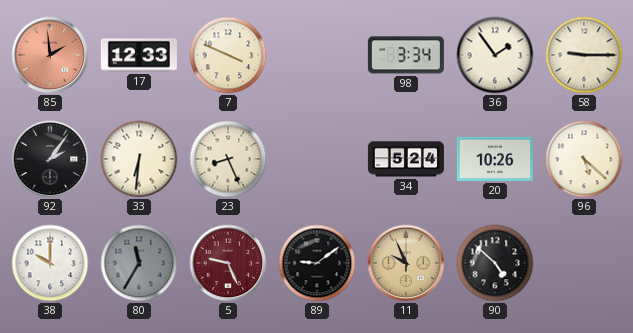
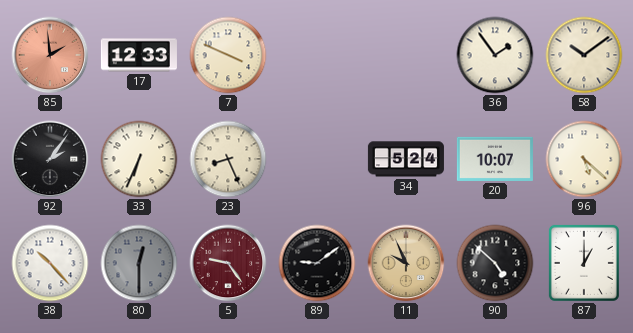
98: 3:34 -> none
58: 9:15 -> 10:09
33: 6:31 -> 6:34
20: 10:26 -> 10:07
38: 10:00 -> 10:23
80: 11:35 -> 12:30
5: 9:26 -> 9:24
87: none -> 1:00
